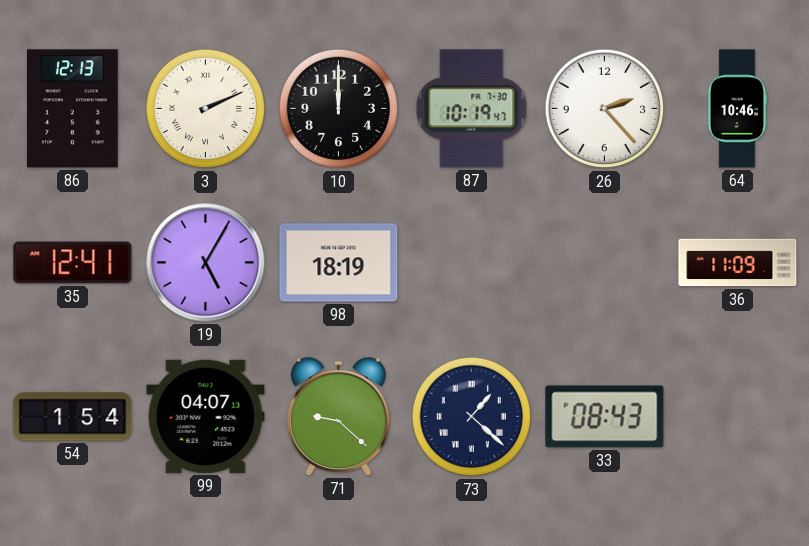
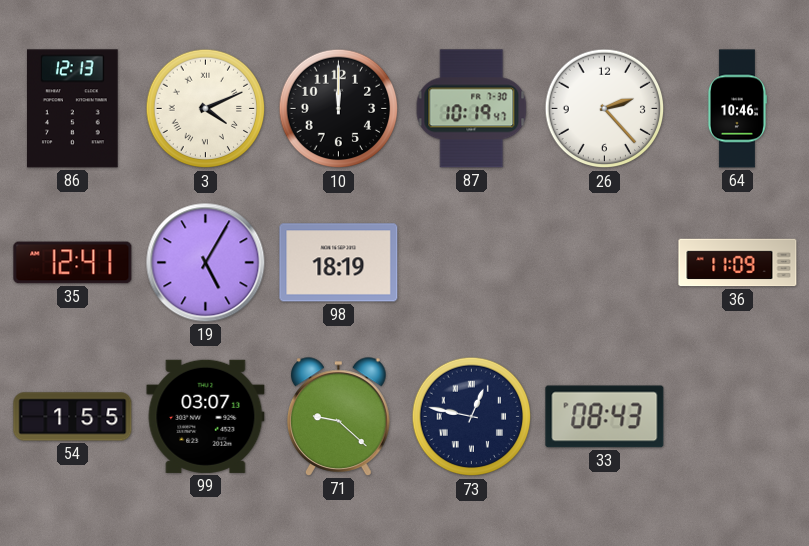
3: 2:11 -> 4:11
54: 1:54 -> 1:55
99: 04:07 -> 03:07
73: 1:22 -> 12:47
